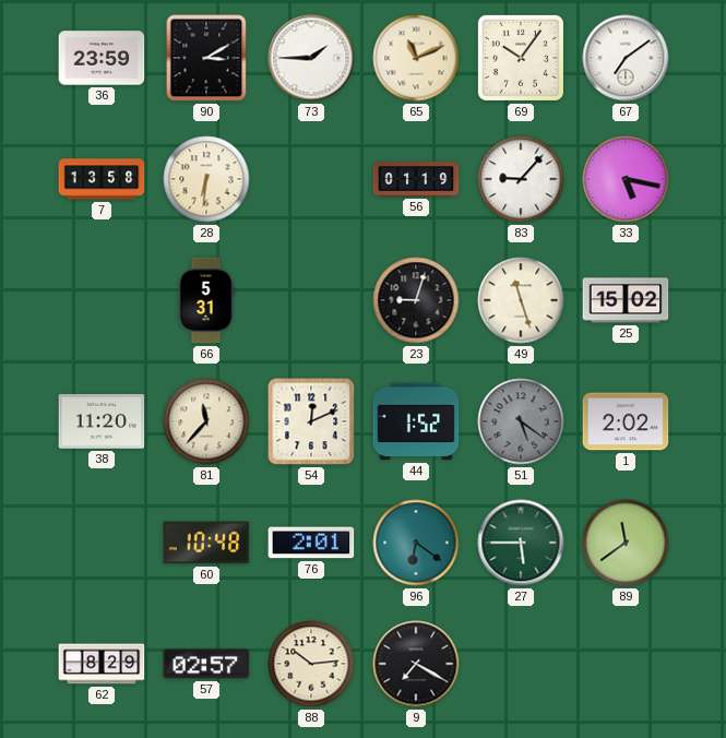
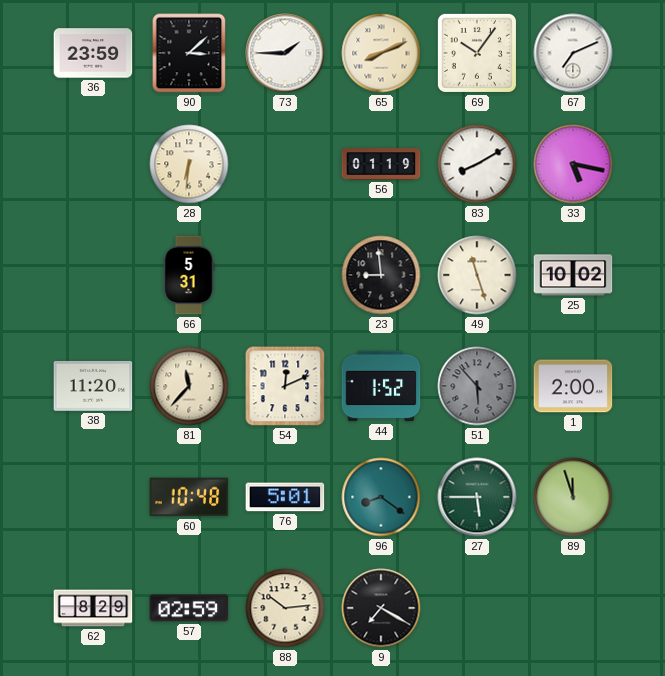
90: 3:10 -> 3:08
65: 11:11 -> 8:11
67: 7:09 -> 7:11
7: 13:58 -> none
83: 9:07 -> 8:10
23: 9:03 -> 8:59
25: 15:02 -> 10:02
51: 5:21 -> 5:53
1: 2:02 -> 2:00
76: 2:01 -> 5:01
96: 6:21 -> 8:21
89: 11:39 -> 11:57
57: 02:57 -> 02:59
